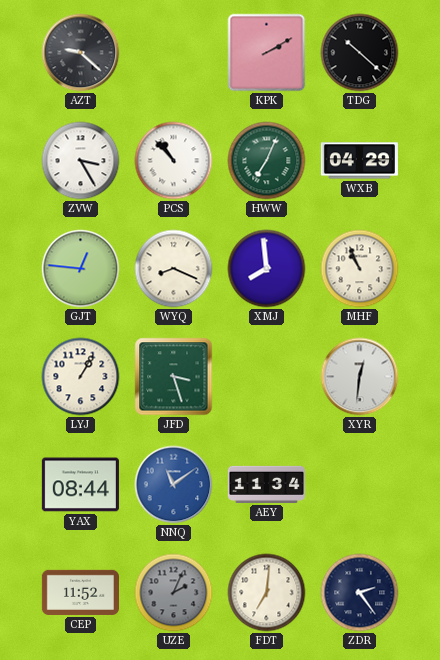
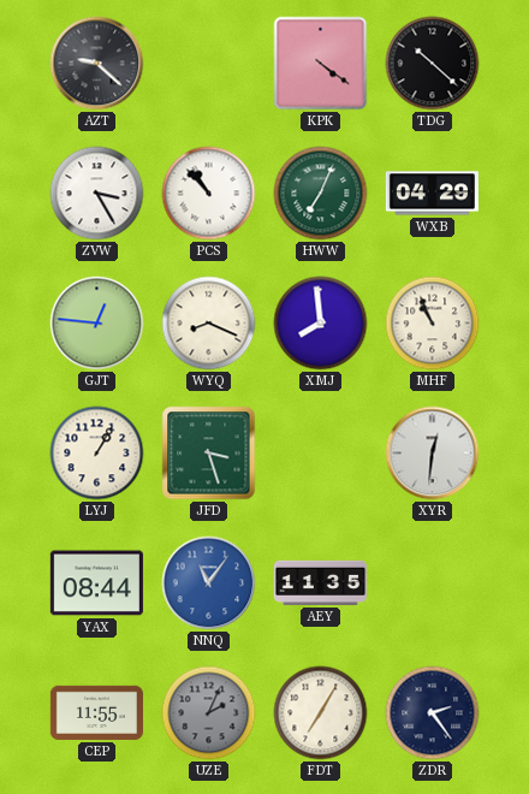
KPK: 2:10 -> 4:21
NNQ: 11:09 -> 11:06
AEY: 11:34 -> 11:35
CEP: 11:52 -> 11:55
FDT: 7:01 -> 7:05
